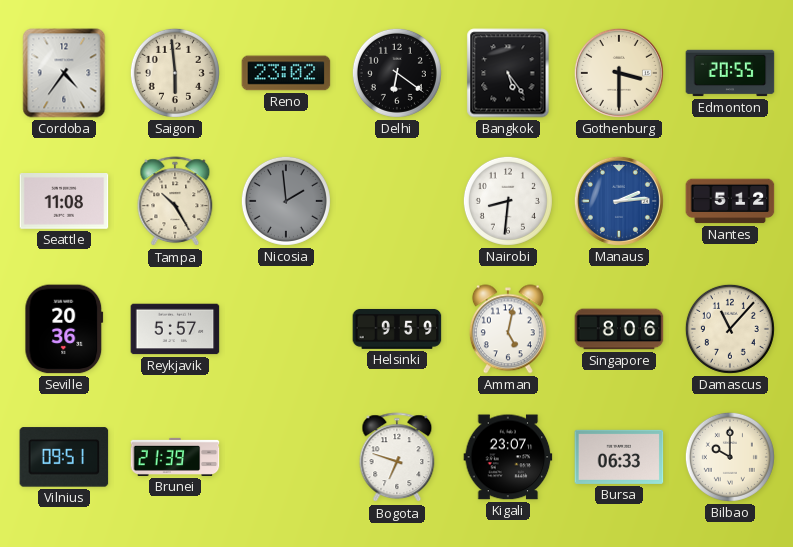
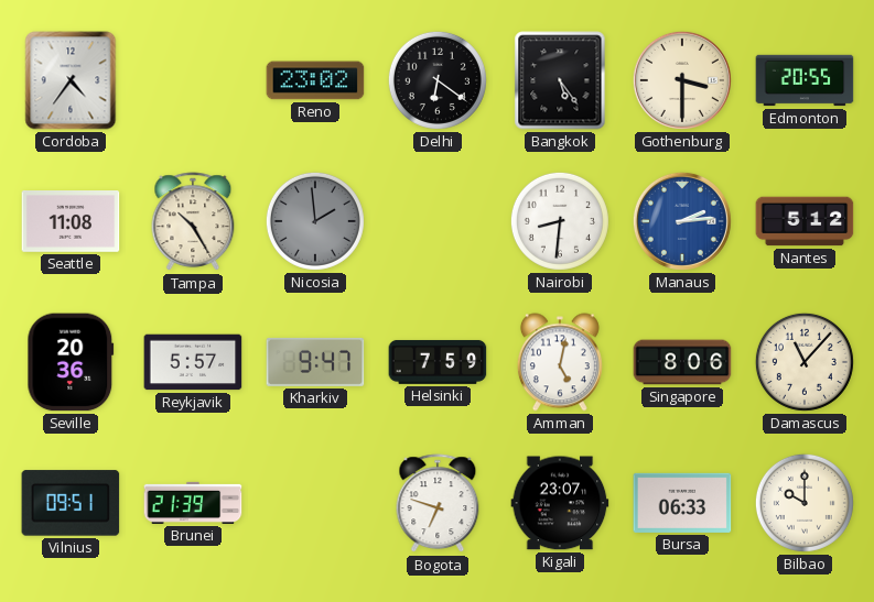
Saigon: 5:59 -> none
Kharkiv: none -> 9:47
Helsinki: 9:59 -> 7:59
